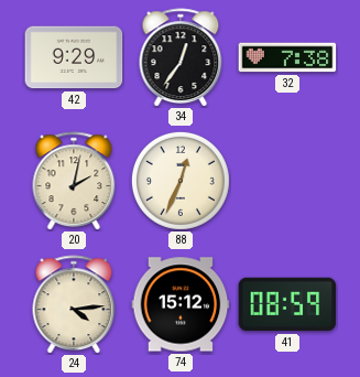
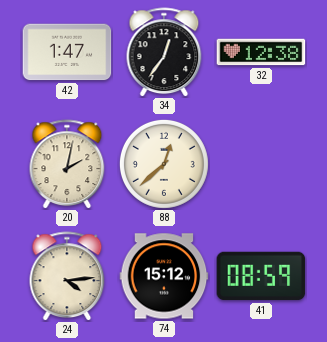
42: 9:29 -> 1:47
32: 7:38 -> 12:38
88: 12:34 -> 12:38
